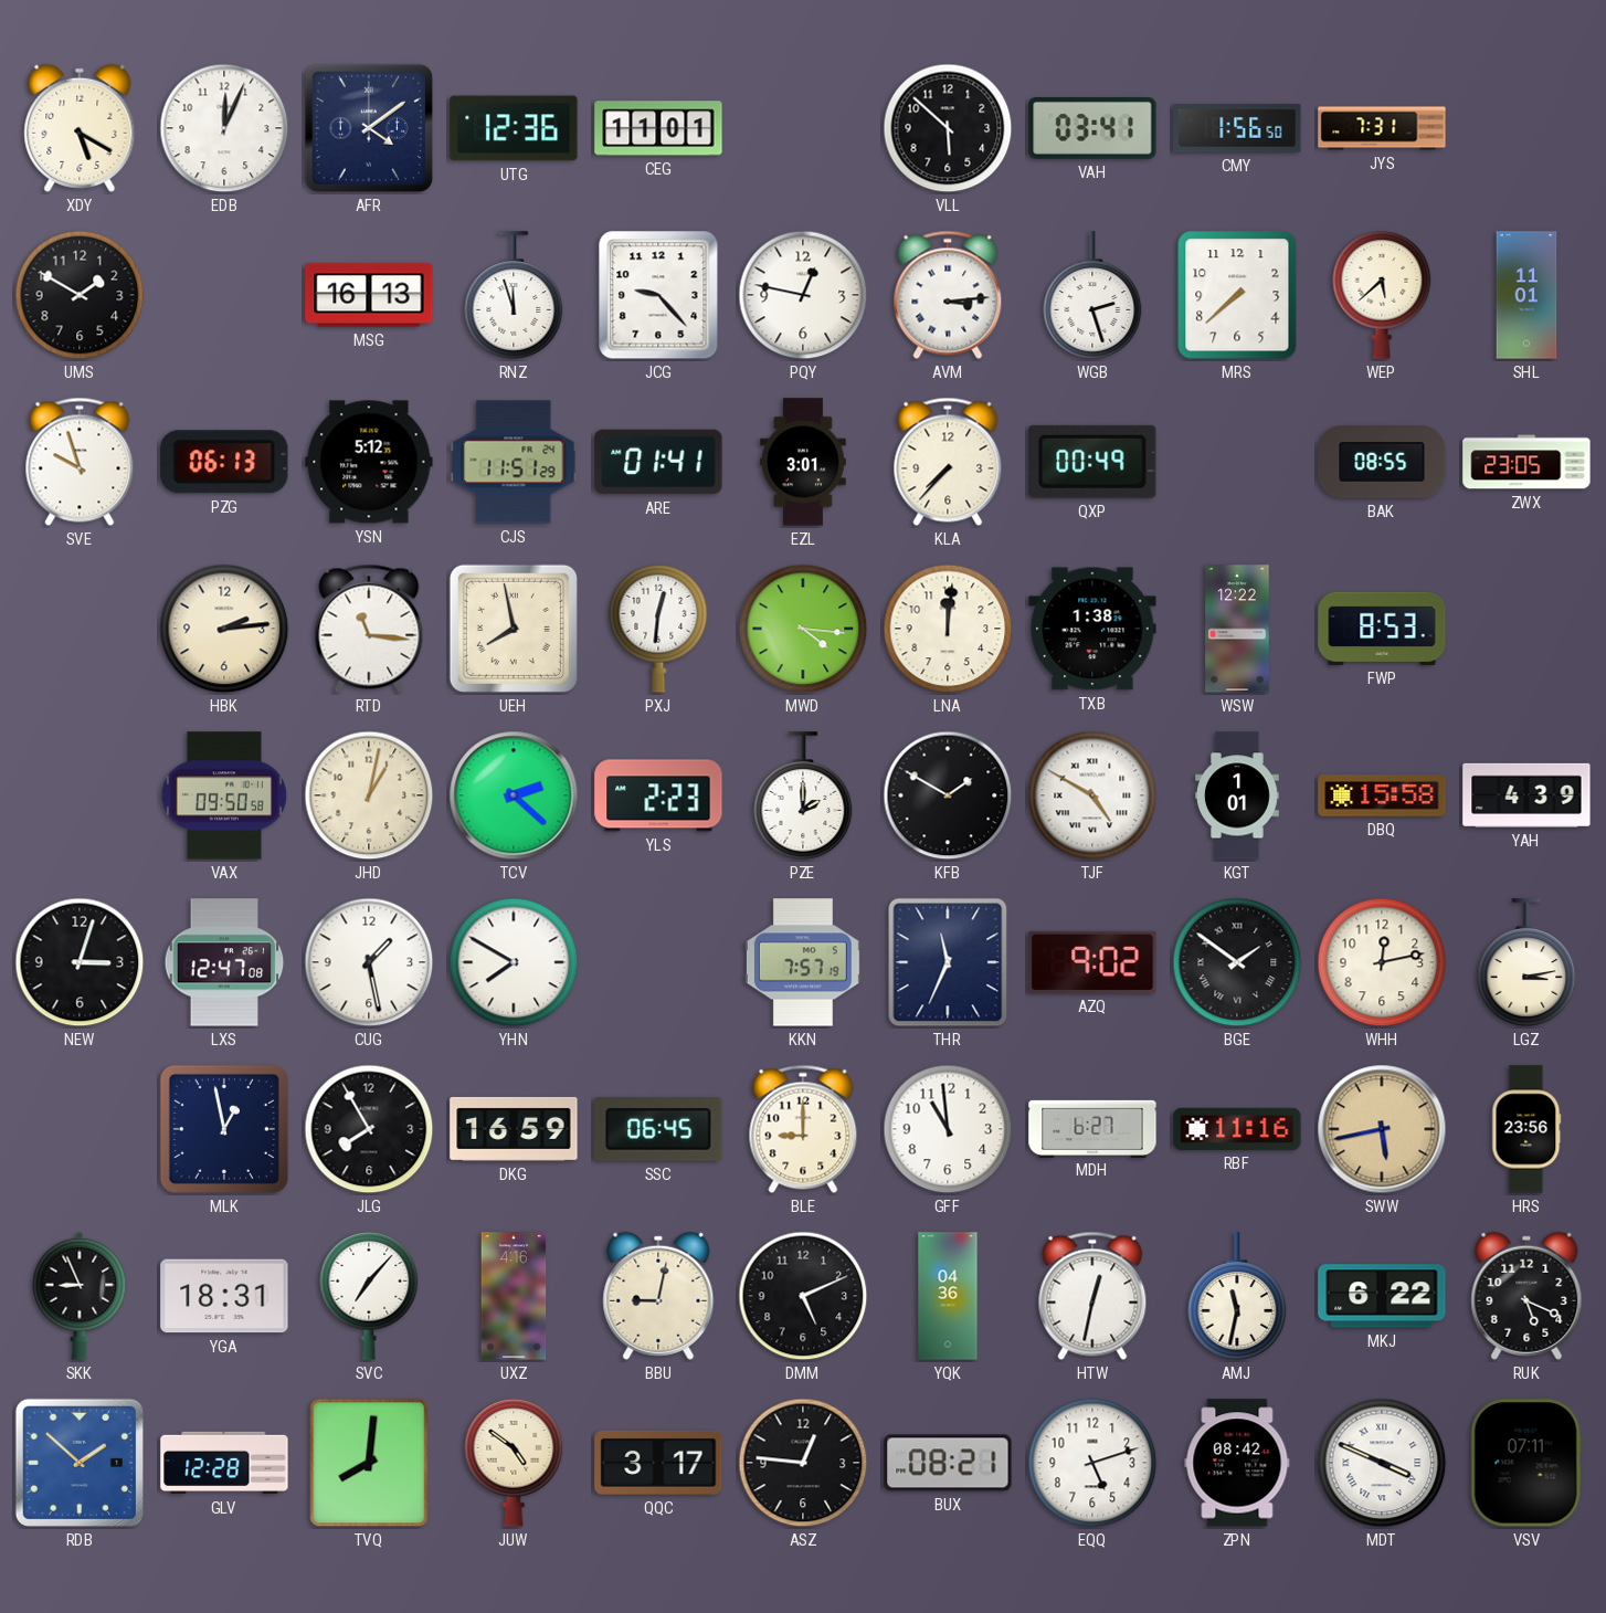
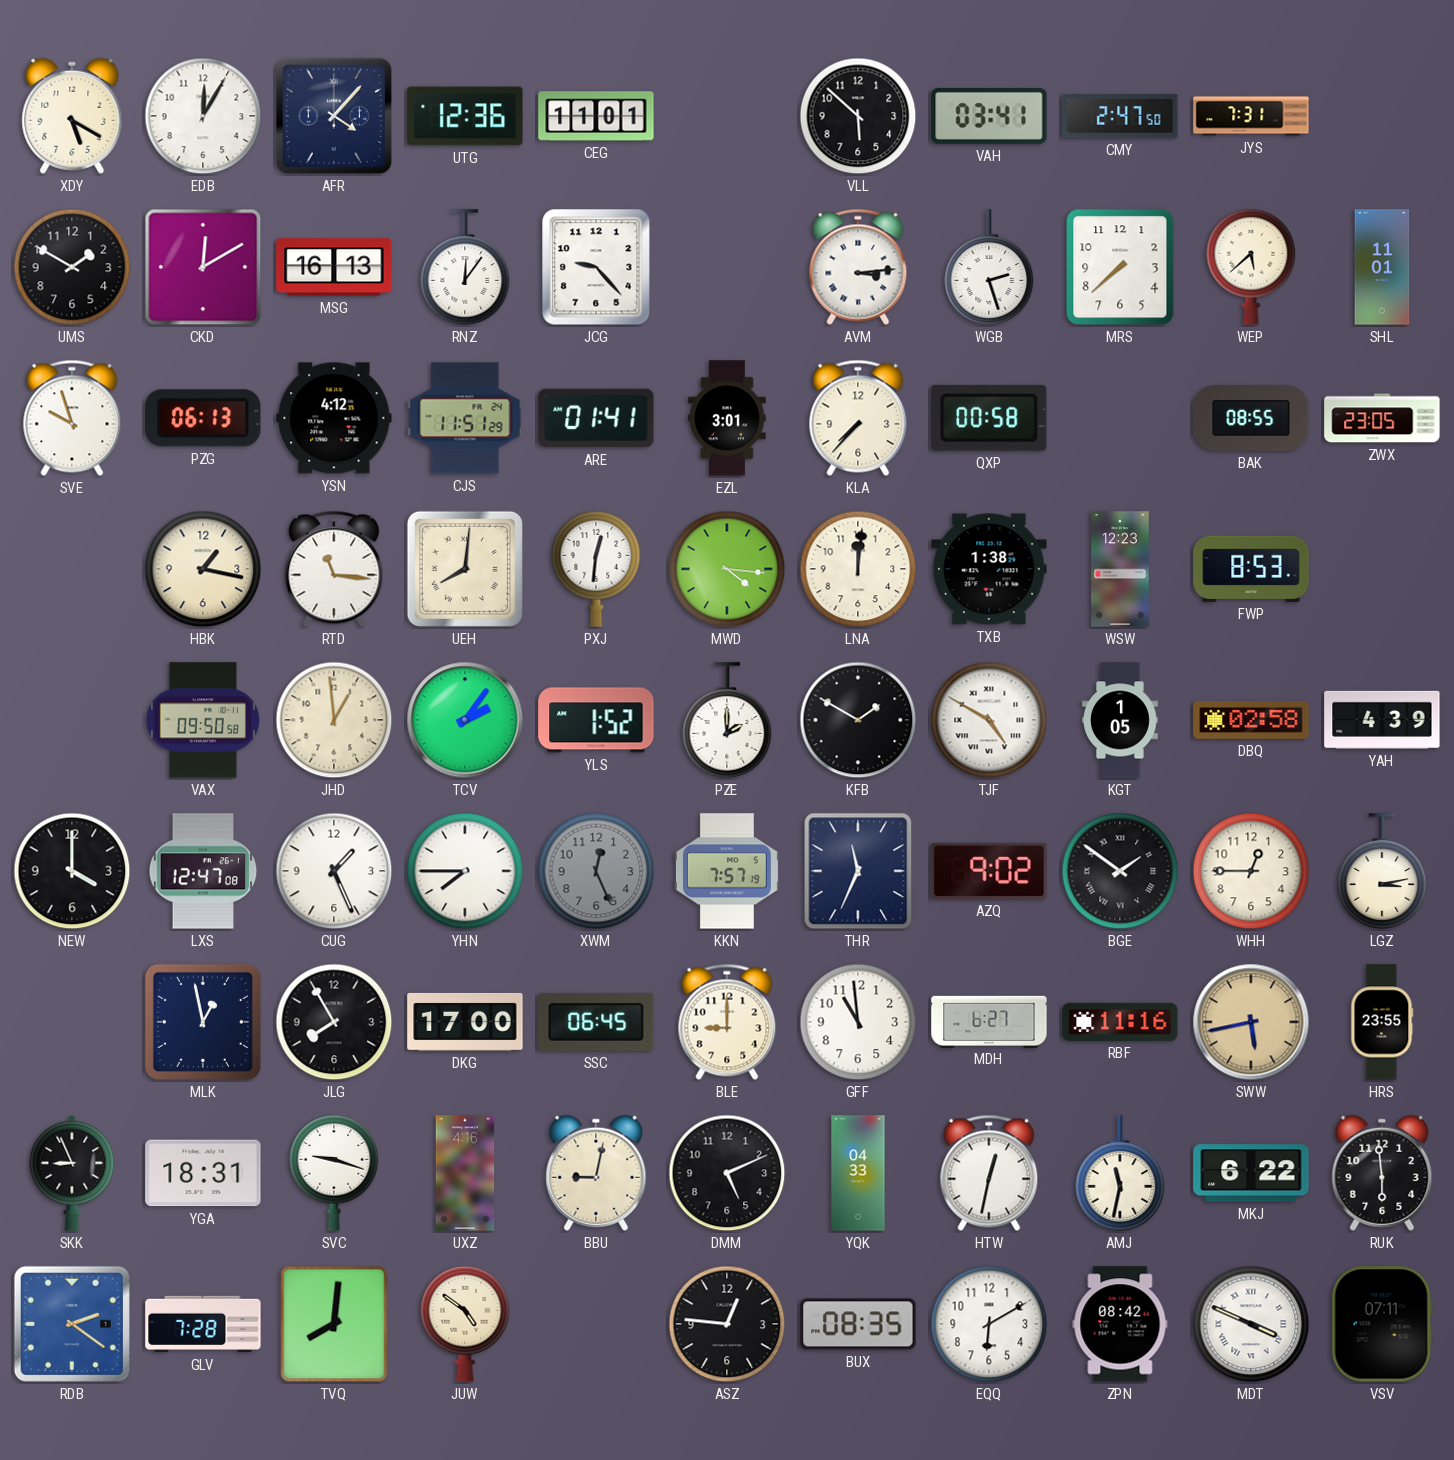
EDB: 12:04 -> 12:05
AFR: 4:09 -> 4:07
CMY: 1:56 -> 2:47
CKD: none -> 12:10
RNZ: 11:57 -> 12:06
PQY: 12:47 -> none
YSN: 5:12 -> 4:12
QXP: 00:49 -> 00:58
HBK: 2:14 -> 1:17
UEH: 7:58 -> 8:01
WSW: 12:22 -> 12:23
JHD: 1:02 -> 12:59
TCV: 2:22 -> 2:06
YLS: 2:23 -> 1:52
KGT: 1:01 -> 1:05
DBQ: 15:58 -> 02:58
NEW: 3:03 -> 4:00
CUG: 1:28 -> 1:26
YHN: 7:50 -> 7:45
XWM: none -> 12:26
WHH: 12:13 -> 12:45
DKG: 16:59 -> 17:00
HRS: 23:56 -> 23:55
SVC: 7:07 -> 9:18
YQK: 04:36 -> 04:33
RUK: 5:19 -> 5:59
RDB: 1:52 -> 2:21
GLV: 12:28 -> 7:28
QQC: 3:17 -> none
BUX: 08:21 -> 08:35
EQQ: 5:12 -> 6:10
